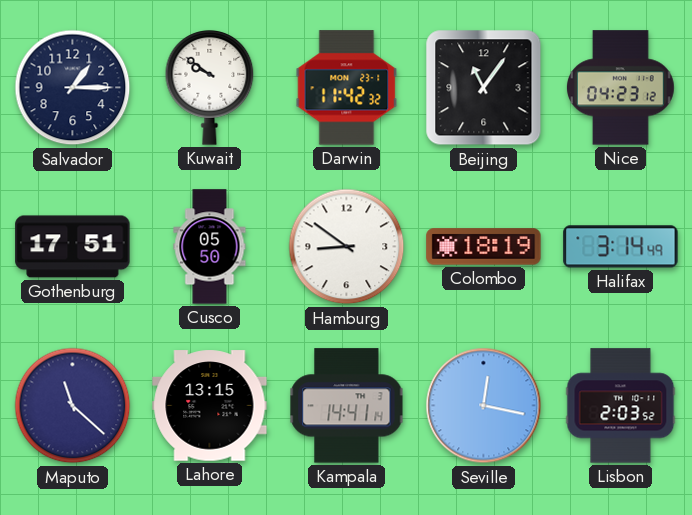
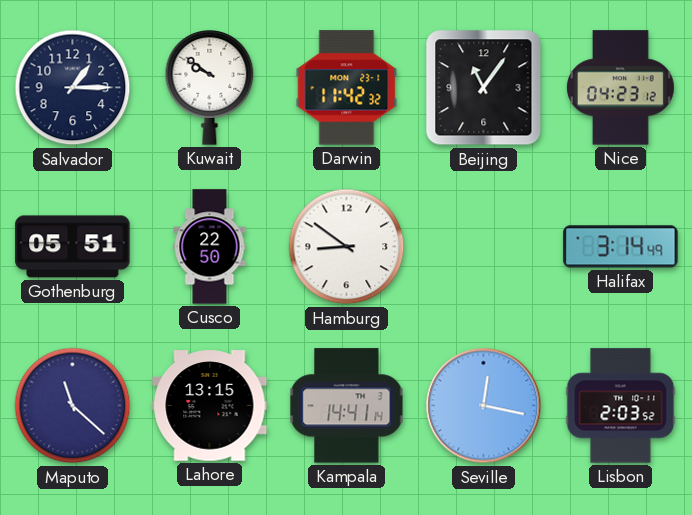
Gothenburg: 17:51 -> 05:51
Cusco: 05:50 -> 22:50
Colombo: 18:19 -> none
